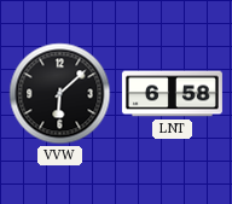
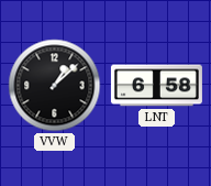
VVW: 6:08 -> 1:08
